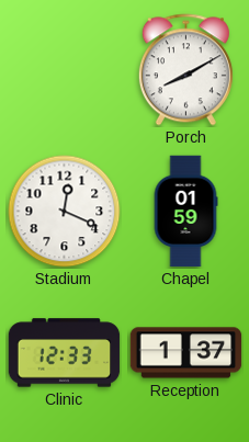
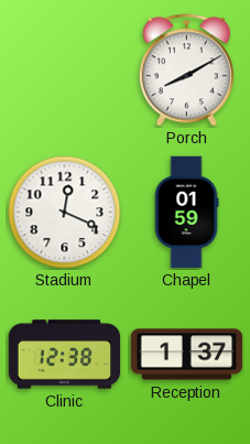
Clinic: 12:33 -> 12:38
